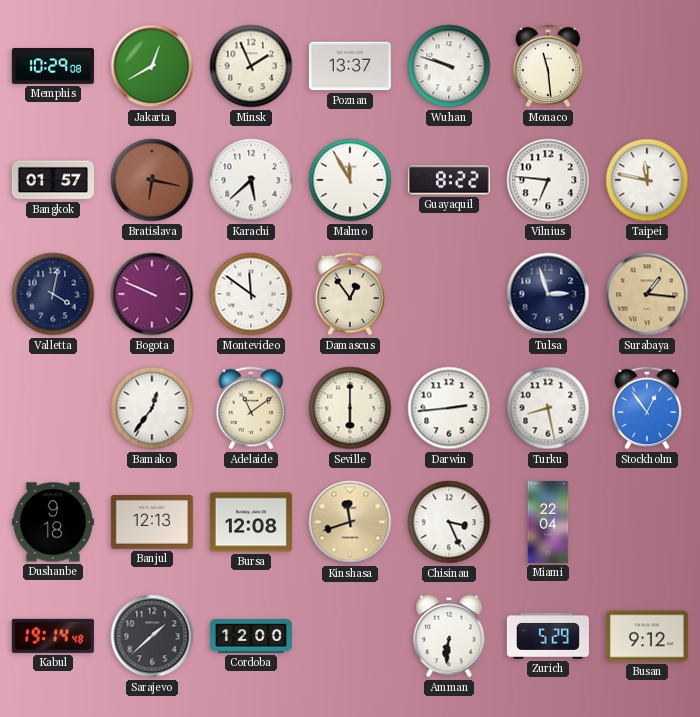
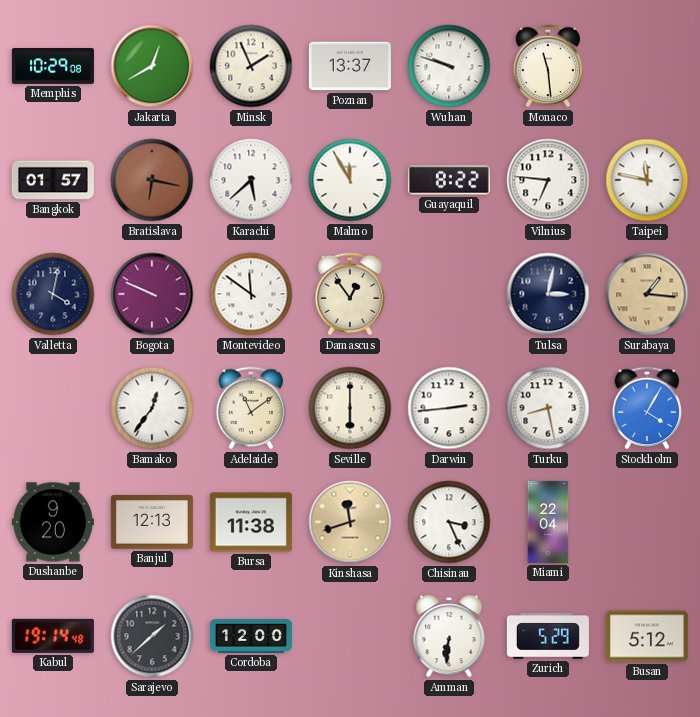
Tulsa: 2:57 -> 3:02
Stockholm: 12:54 -> 4:05
Dushanbe: 9:18 -> 9:20
Bursa: 12:08 -> 11:38
Busan: 9:12 -> 5:12
